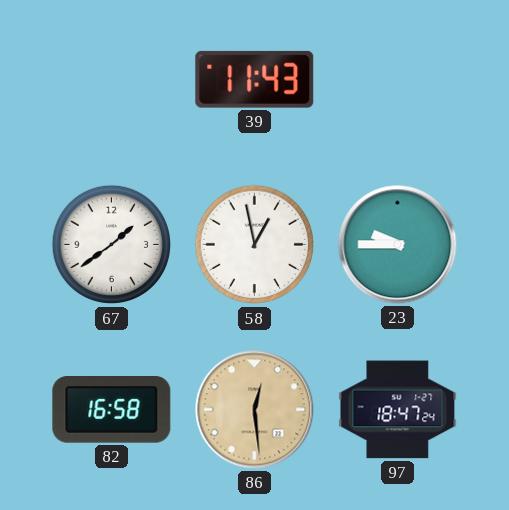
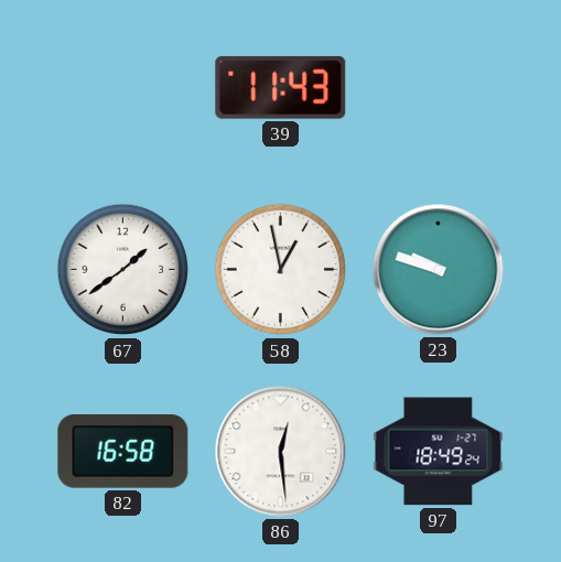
23: 9:45 -> 9:48
86 dial: champagne -> white
97: 18:47 -> 18:49
